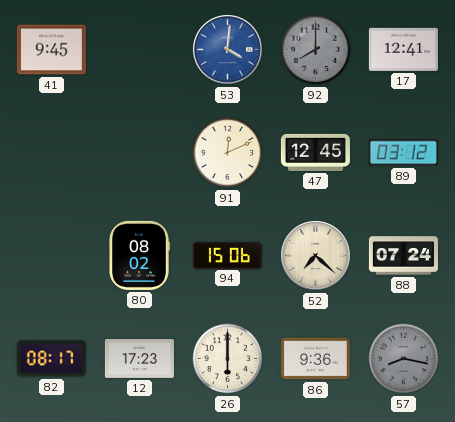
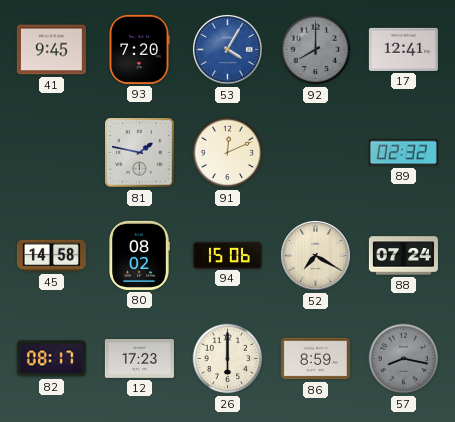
93: none -> 7:20
53: 4:01 -> 4:05
81: none -> 1:47
47: 12:45 -> none
89: 03:12 -> 02:32
45: none -> 14:58
52: 7:22 -> 7:20
86: 9:36 -> 8:59
